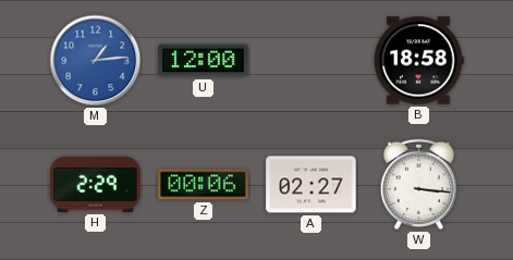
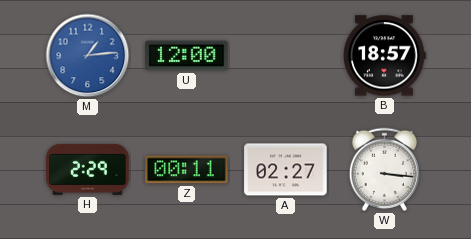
B: 18:58 -> 18:57
Z: 00:06 -> 00:11
